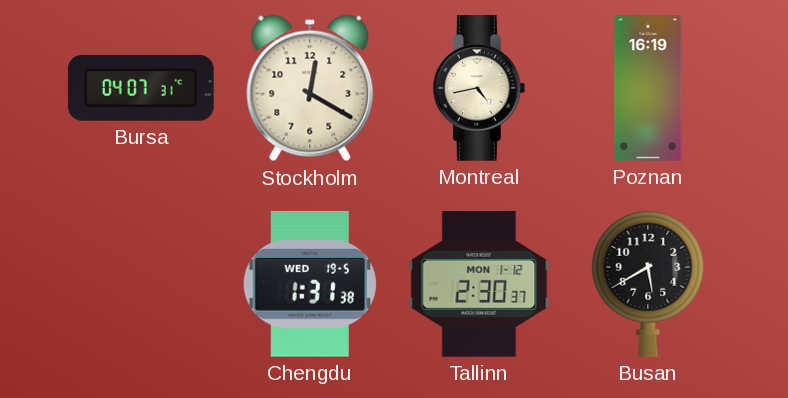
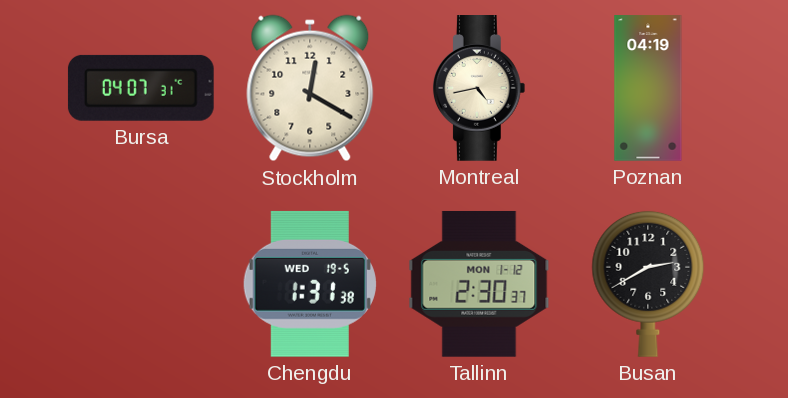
Poznan: 16:19 -> 04:19
Busan: 5:40 -> 2:40
